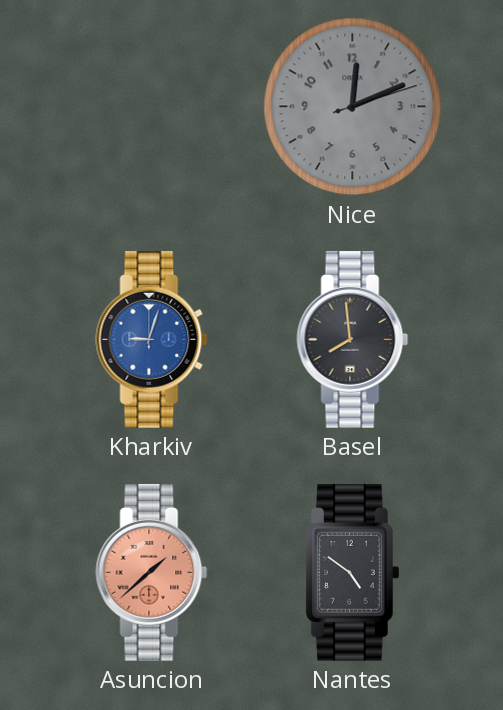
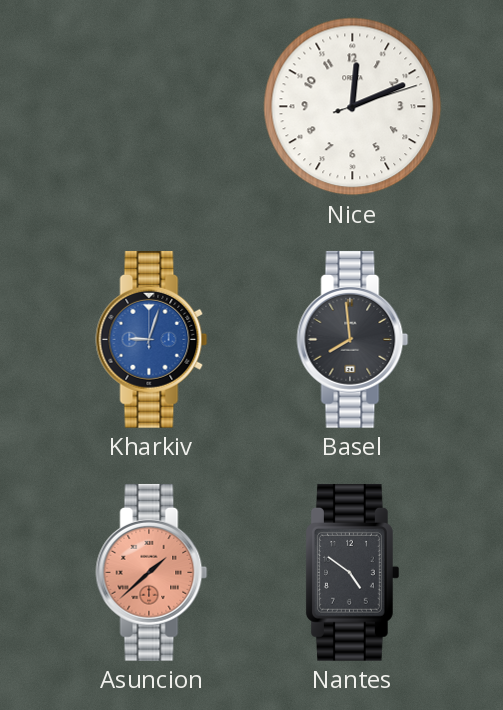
Nice dial: grey -> white
